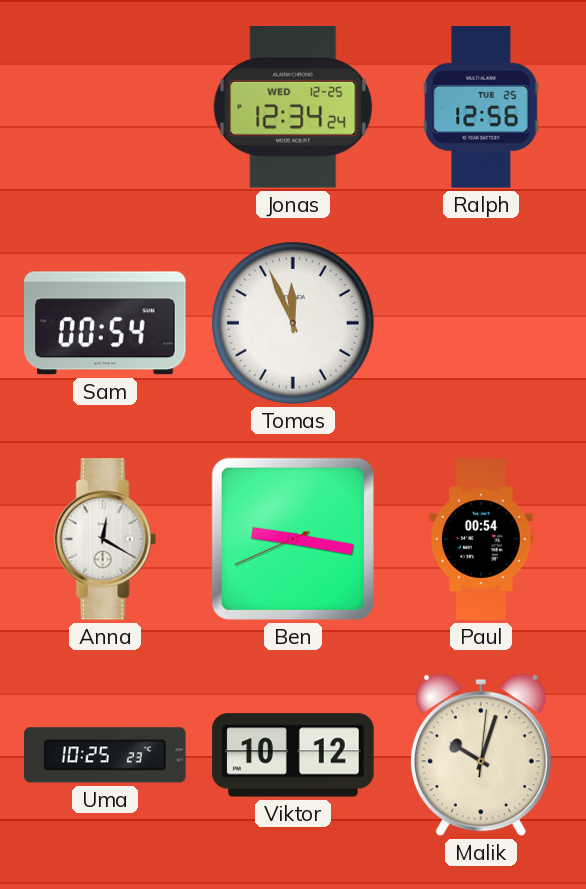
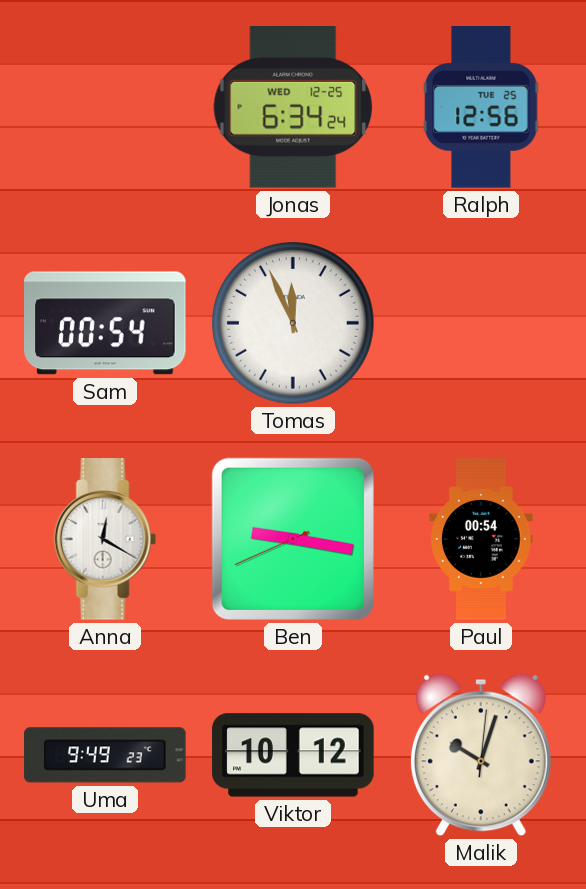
Jonas: 12:34 -> 6:34
Uma: 10:25 -> 9:49
